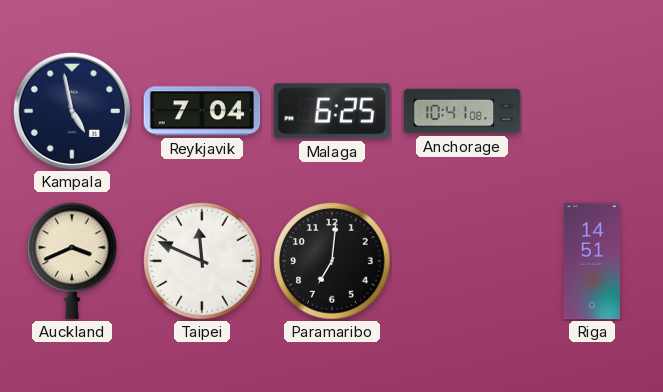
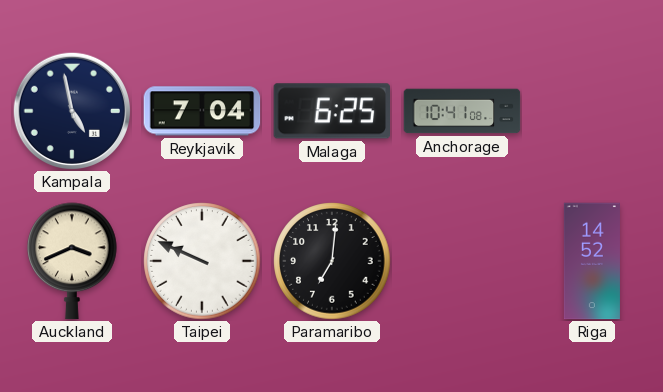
Taipei: 11:49 -> 9:49
Riga: 14:51 -> 14:52
